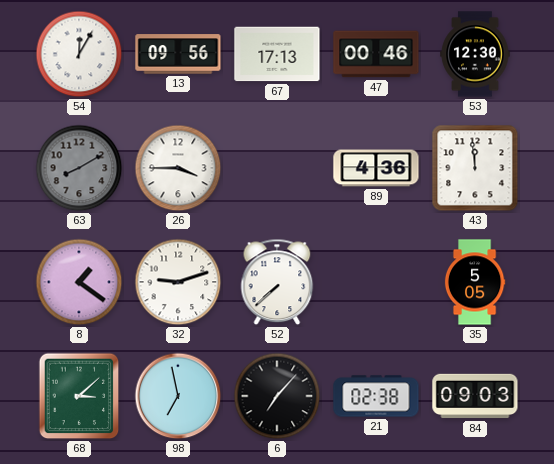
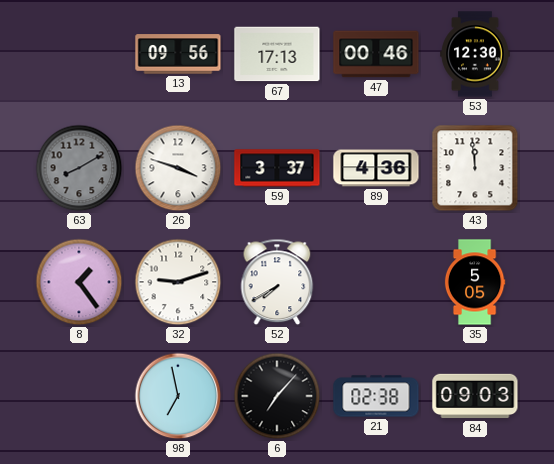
54: 12:05 -> none
26: 3:45 -> 3:48
59: none -> 3:37
8: 1:21 -> 1:24
52: 7:38 -> 7:40
68: 3:08 -> none
